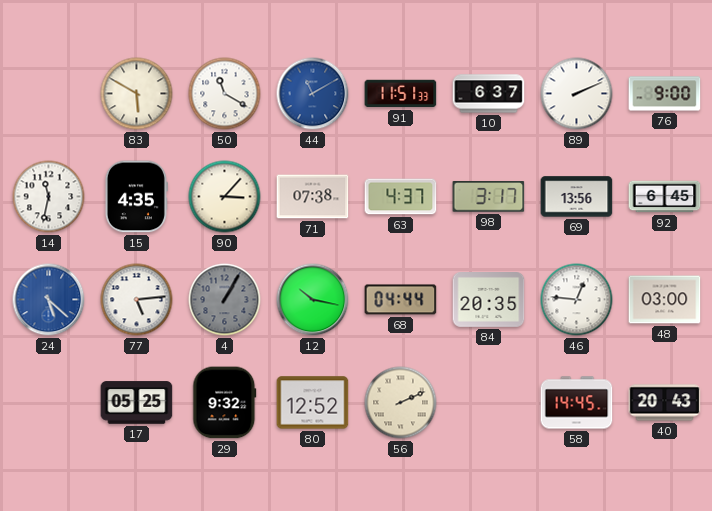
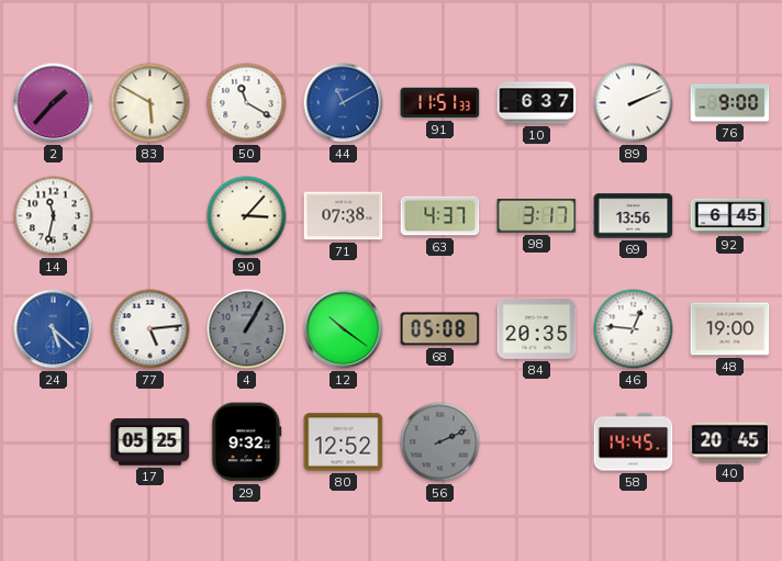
2: none -> 1:37
15: 4:35 -> none
12: 10:17 -> 10:21
68: 04:44 -> 05:08
48: 03:00 -> 19:00
56 dial: cream -> grey
40: 20:43 -> 20:45
